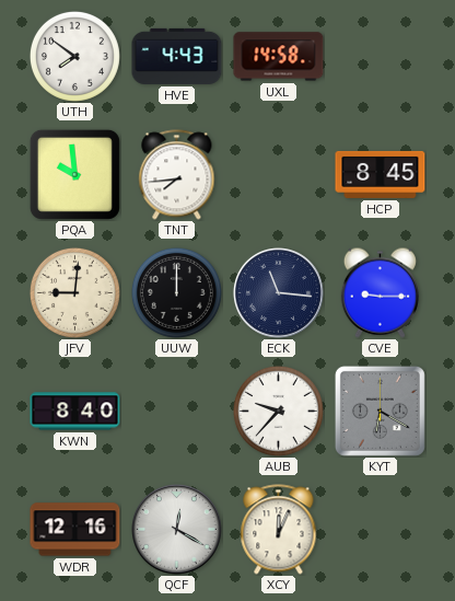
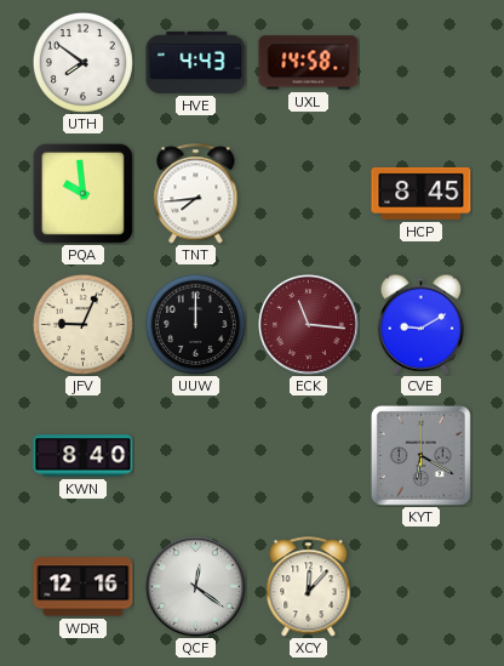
JFV: 9:01 -> 9:04
ECK dial: navy -> burgundy
CVE: 9:15 -> 9:10
AUB: 9:37 -> none
QCF: 12:20 -> 12:21
XCY: 12:04 -> 12:07
